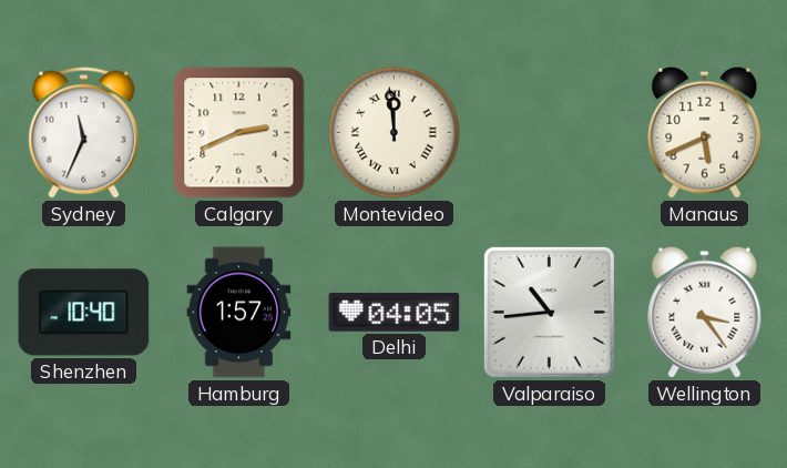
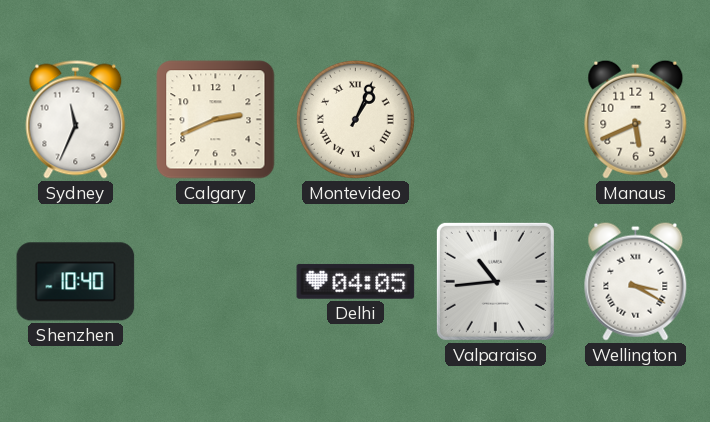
Montevideo: 11:59 -> 1:04
Hamburg: 1:57 -> none
Wellington: 3:24 -> 3:20
